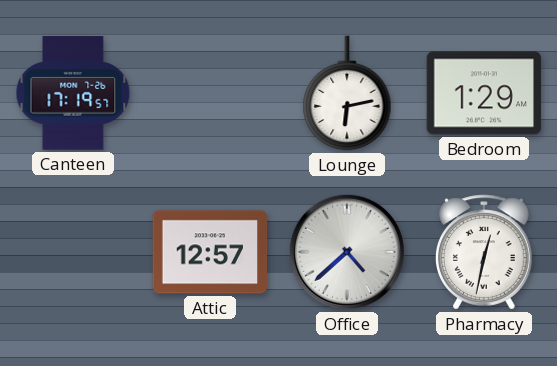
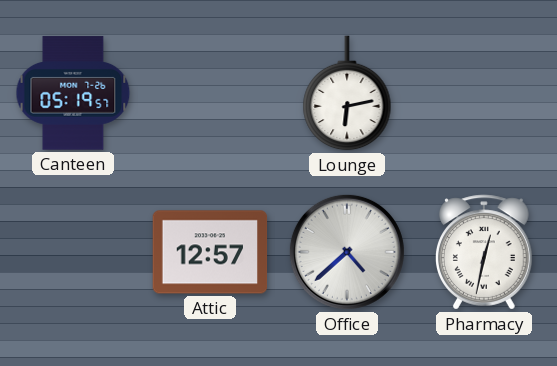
Canteen: 17:19 -> 05:19
Bedroom: 1:29 -> none
